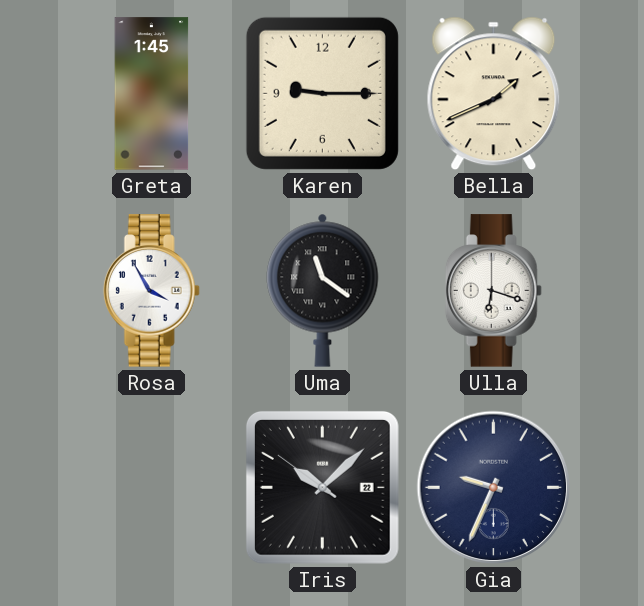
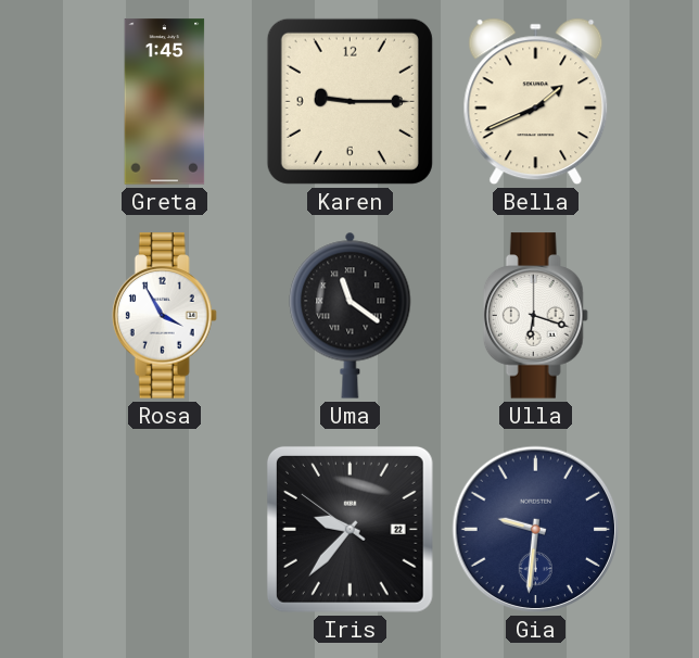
Iris: 10:07 -> 9:36
Gia: 9:34 -> 9:31
